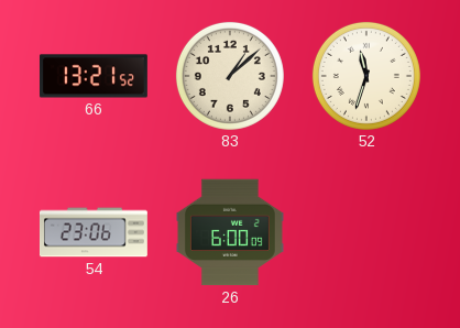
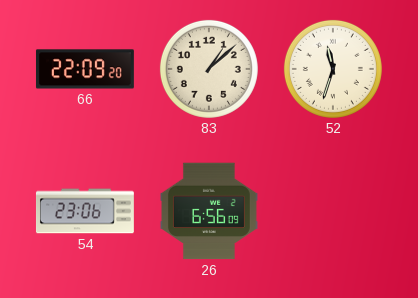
66: 13:21 -> 22:09
26: 6:00 -> 6:56
